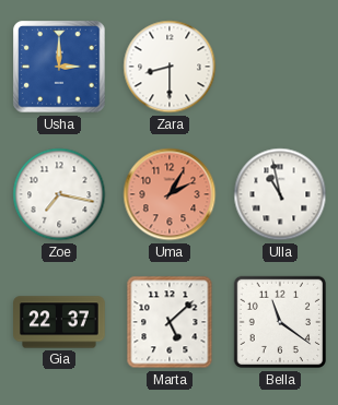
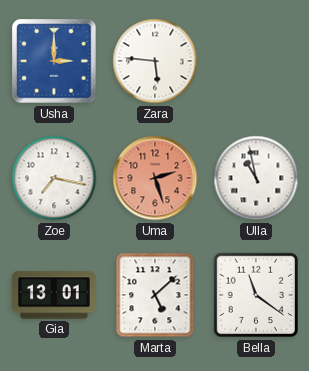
Zara: 8:30 -> 5:46
Uma: 2:05 -> 2:27
Gia: 22:37 -> 13:01
